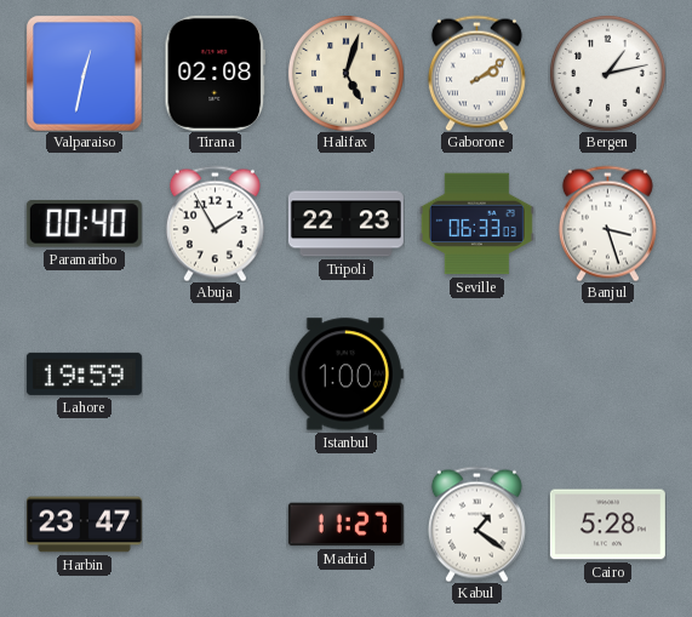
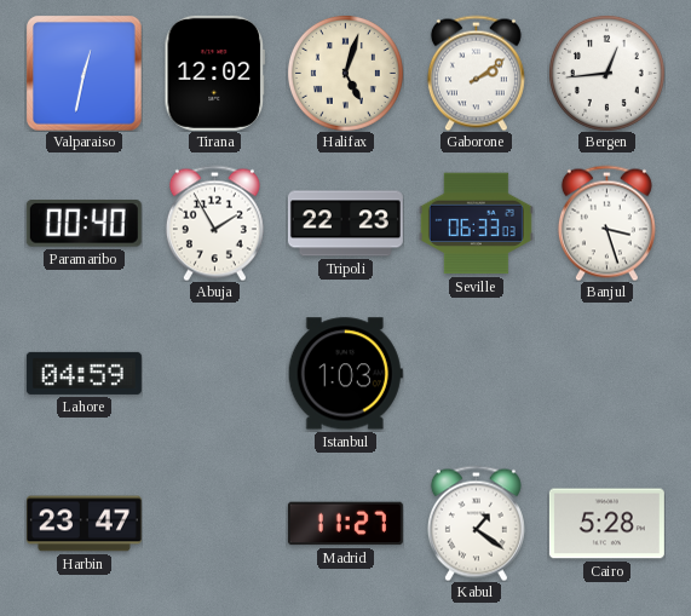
Tirana: 02:08 -> 12:02
Bergen: 1:13 -> 12:44
Lahore: 19:59 -> 04:59
Istanbul: 1:00 -> 1:03
